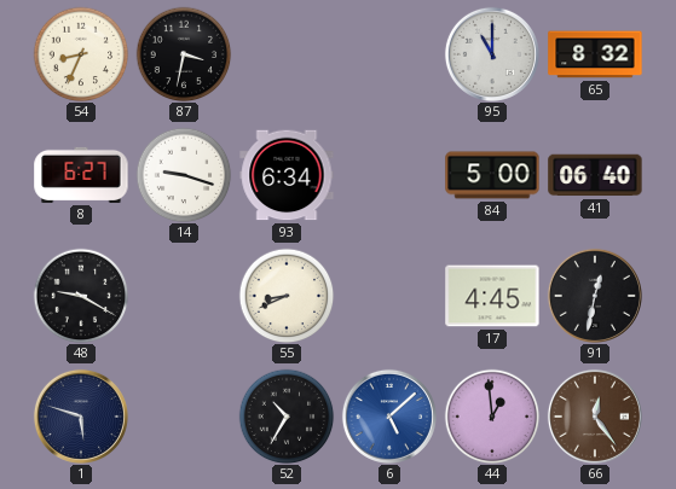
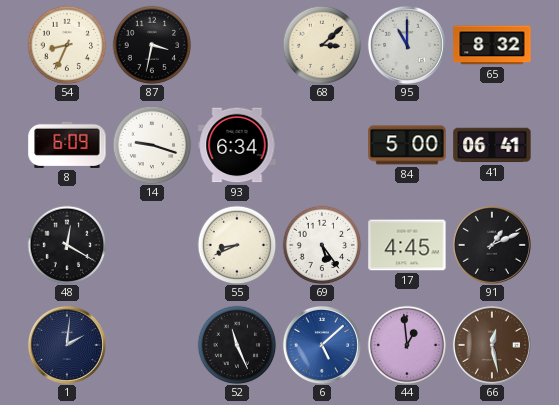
68: none -> 3:08
8: 6:27 -> 6:09
41: 06:40 -> 06:41
48: 9:20 -> 12:20
69: none -> 5:24
91: 12:32 -> 1:11
1: 5:48 -> 2:01
52: 10:35 -> 11:26
66: 12:24 -> 12:28
